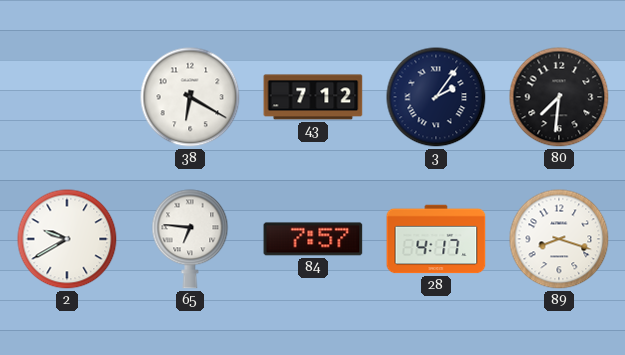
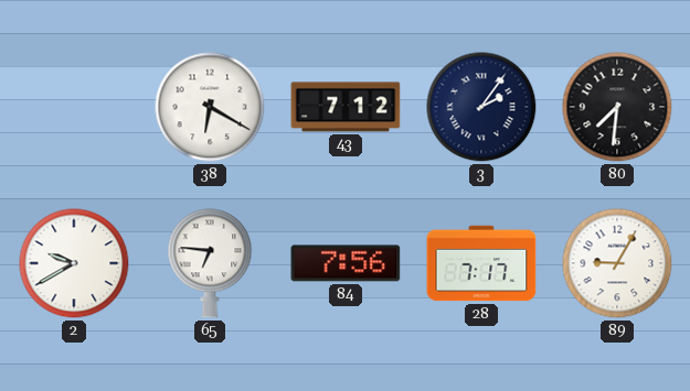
84: 7:57 -> 7:56
28: 4:17 -> 7:17
89: 8:18 -> 9:05
